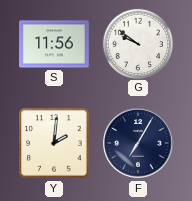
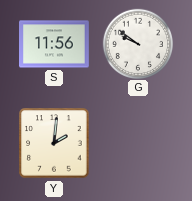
F: 7:05 -> none
